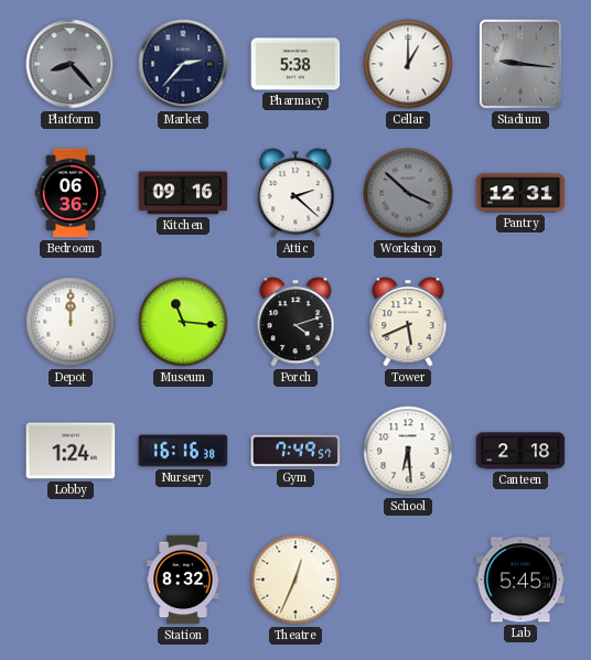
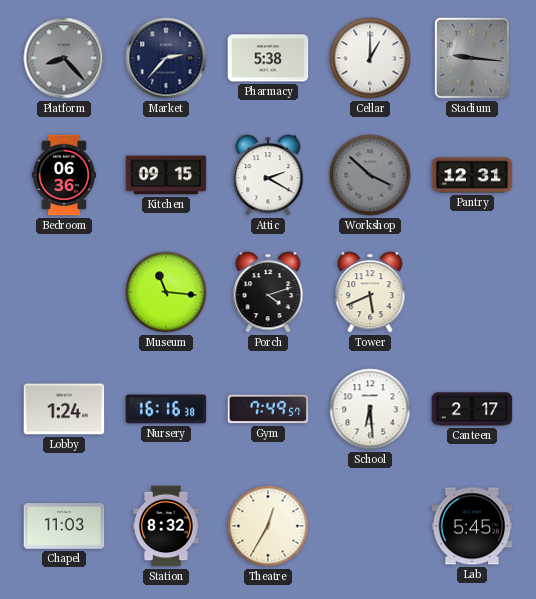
Kitchen: 09:16 -> 09:15
Attic: 2:22 -> 2:20
Depot: 12:00 -> none
Canteen: 2:18 -> 2:17
Chapel: none -> 11:03
Theatre: 12:34 -> 12:35
